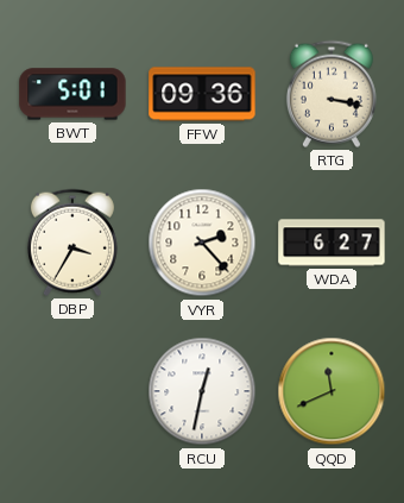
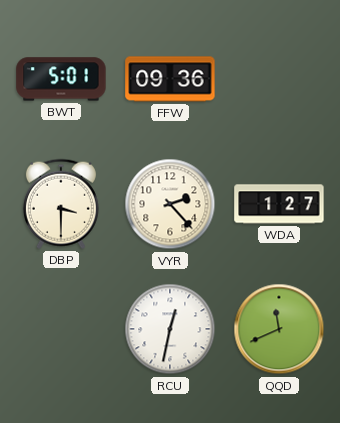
RTG: 3:17 -> none
DBP: 3:35 -> 3:30
WDA: 6:27 -> 1:27
